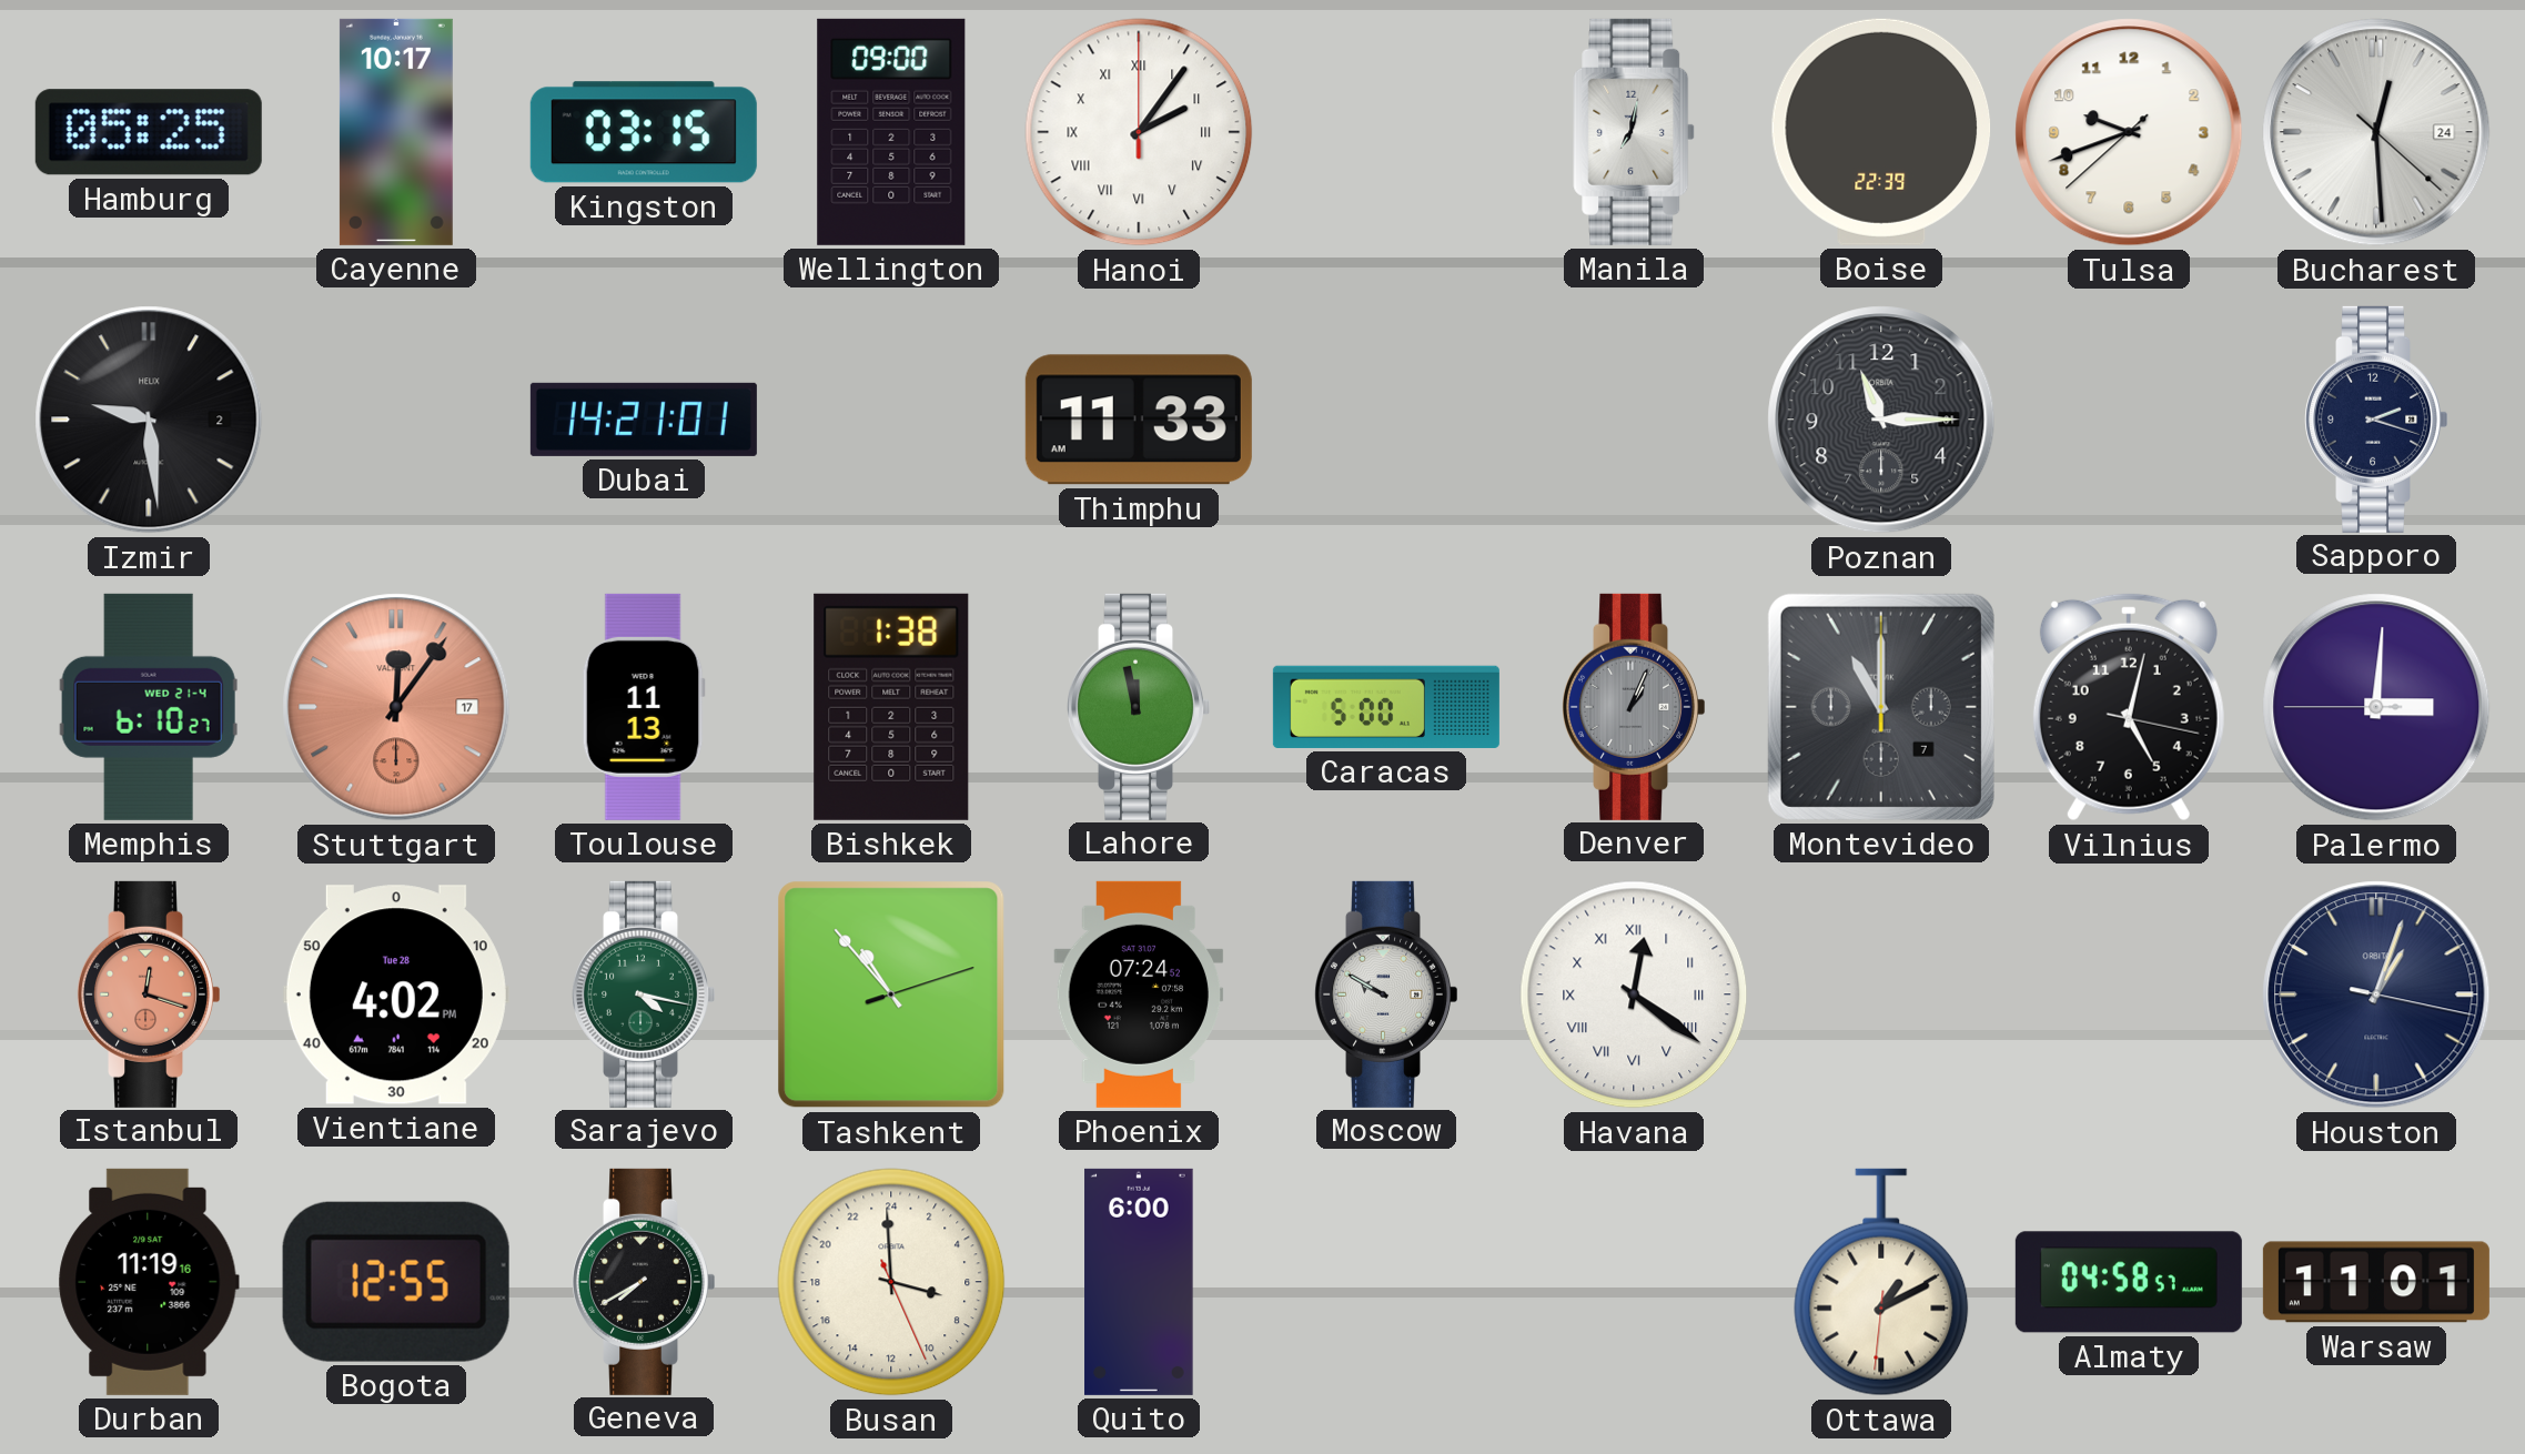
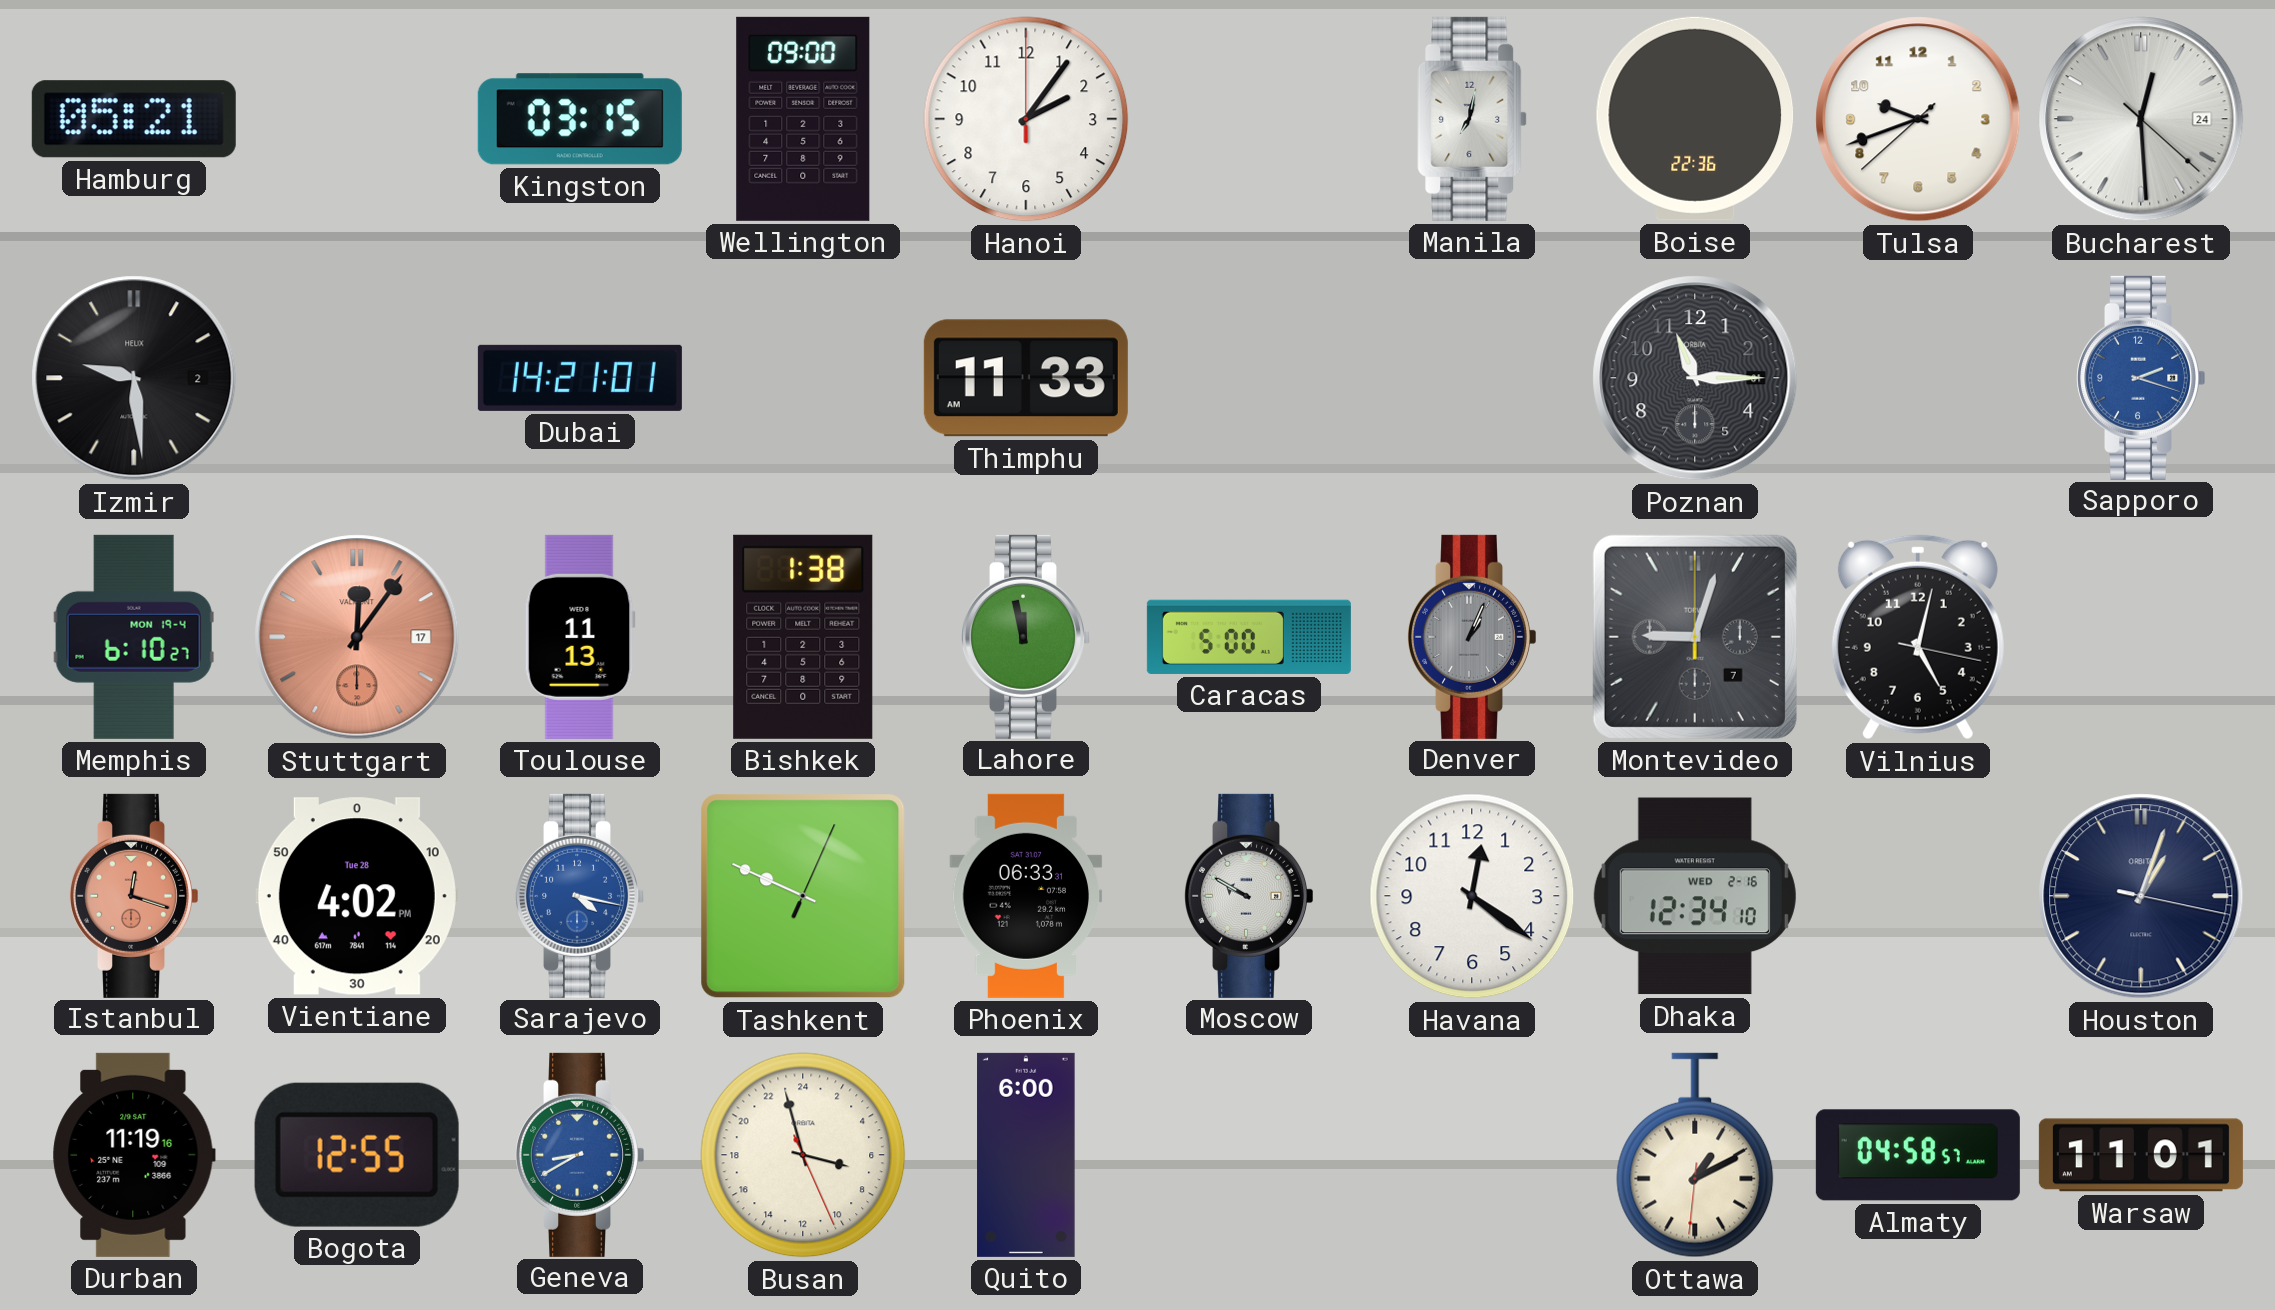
Hamburg: 05:25 -> 05:21
Cayenne: 10:17 -> none
Hanoi numerals: Roman -> Arabic
Boise: 22:39 -> 22:36
Sapporo dial: navy -> blue
Memphis date: WED 21-4 -> MON 19-4
Montevideo: 11:00 -> 9:03
Palermo: 3:00 -> none
Sarajevo dial: green -> blue
Tashkent: 10:53 -> 9:49
Phoenix: 07:24 -> 06:33
Havana numerals: Roman -> Arabic
Dhaka: none -> 12:34
Geneva: 7:40 -> 8:40
Geneva dial: black -> blue
Busan: 6:59 -> 6:57
